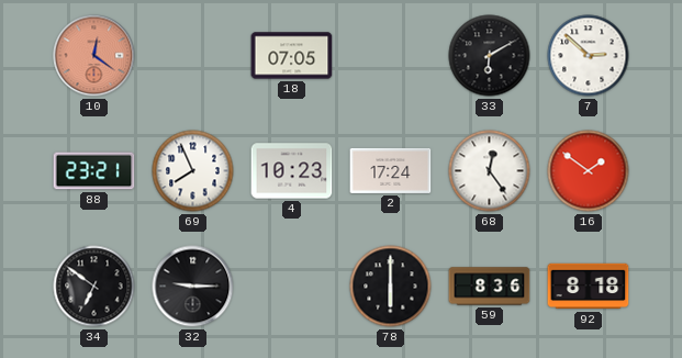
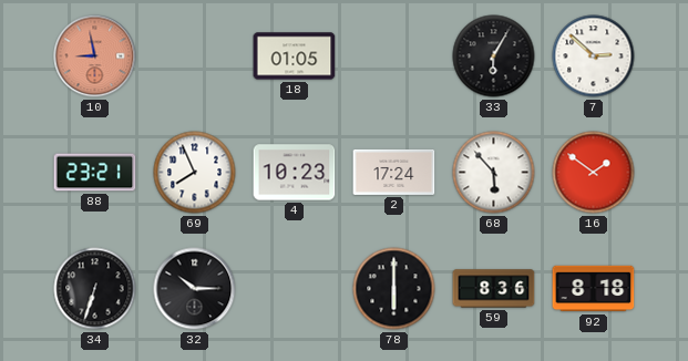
10: 12:21 -> 8:58
18: 07:05 -> 01:05
33: 6:10 -> 6:05
68: 12:24 -> 5:53
34: 6:51 -> 6:33
32: 9:15 -> 10:15
